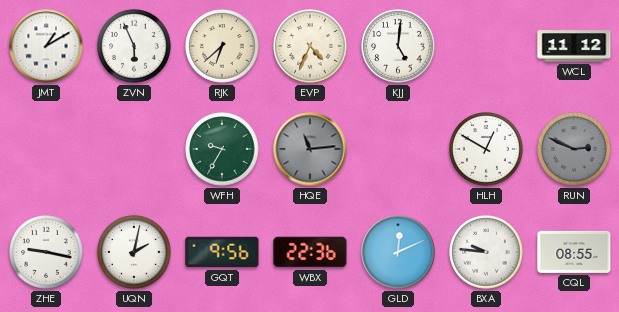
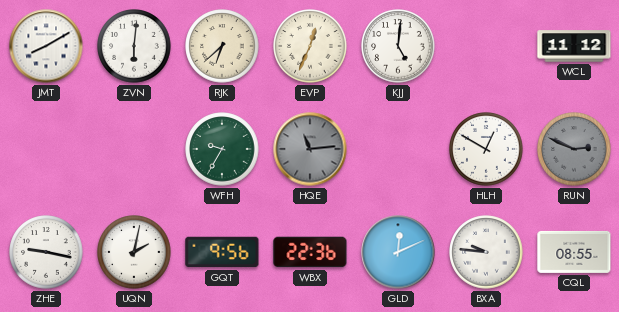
JMT: 1:10 -> 8:10
ZVN: 5:56 -> 6:01
EVP: 4:34 -> 12:34
